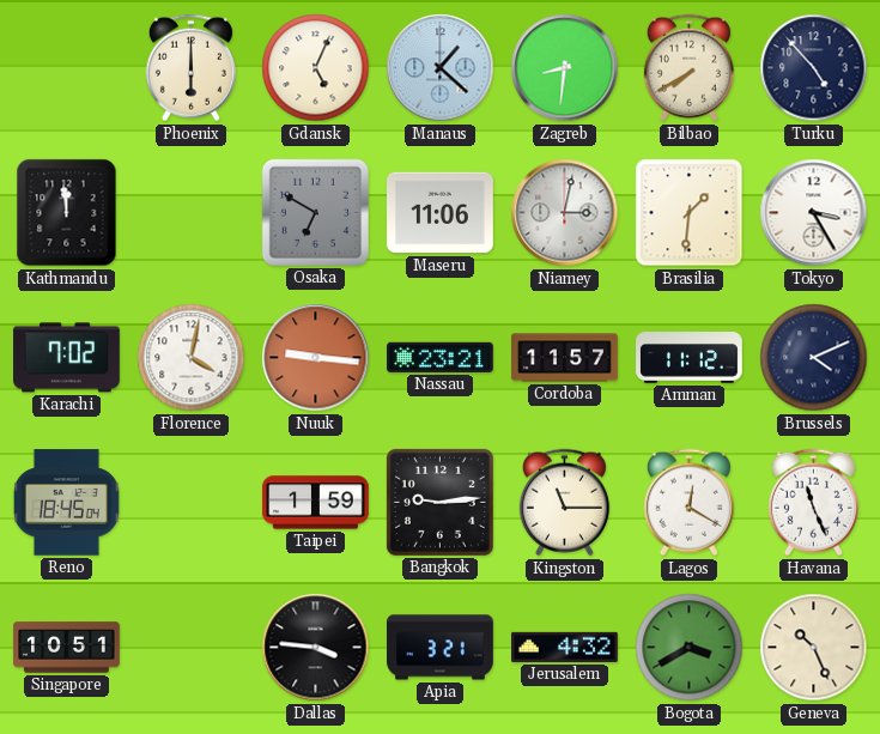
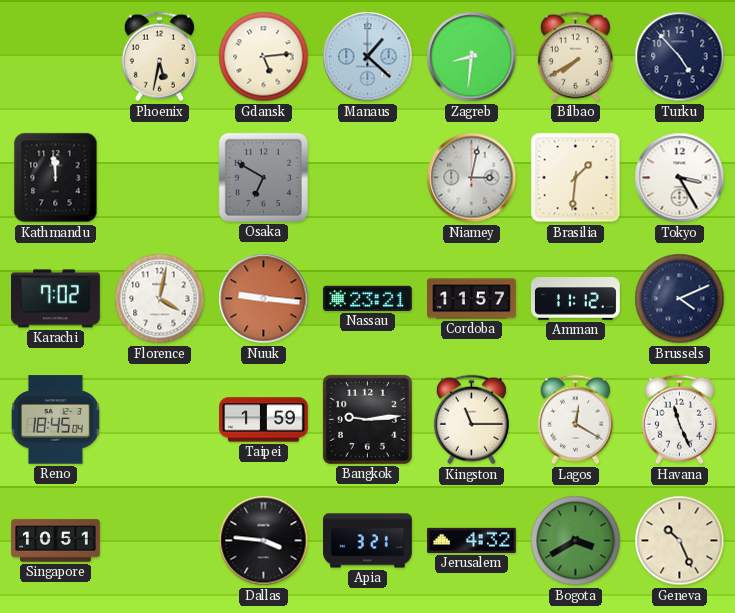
Phoenix: 6:00 -> 5:32
Gdansk: 5:04 -> 5:14
Maseru: 11:06 -> none
